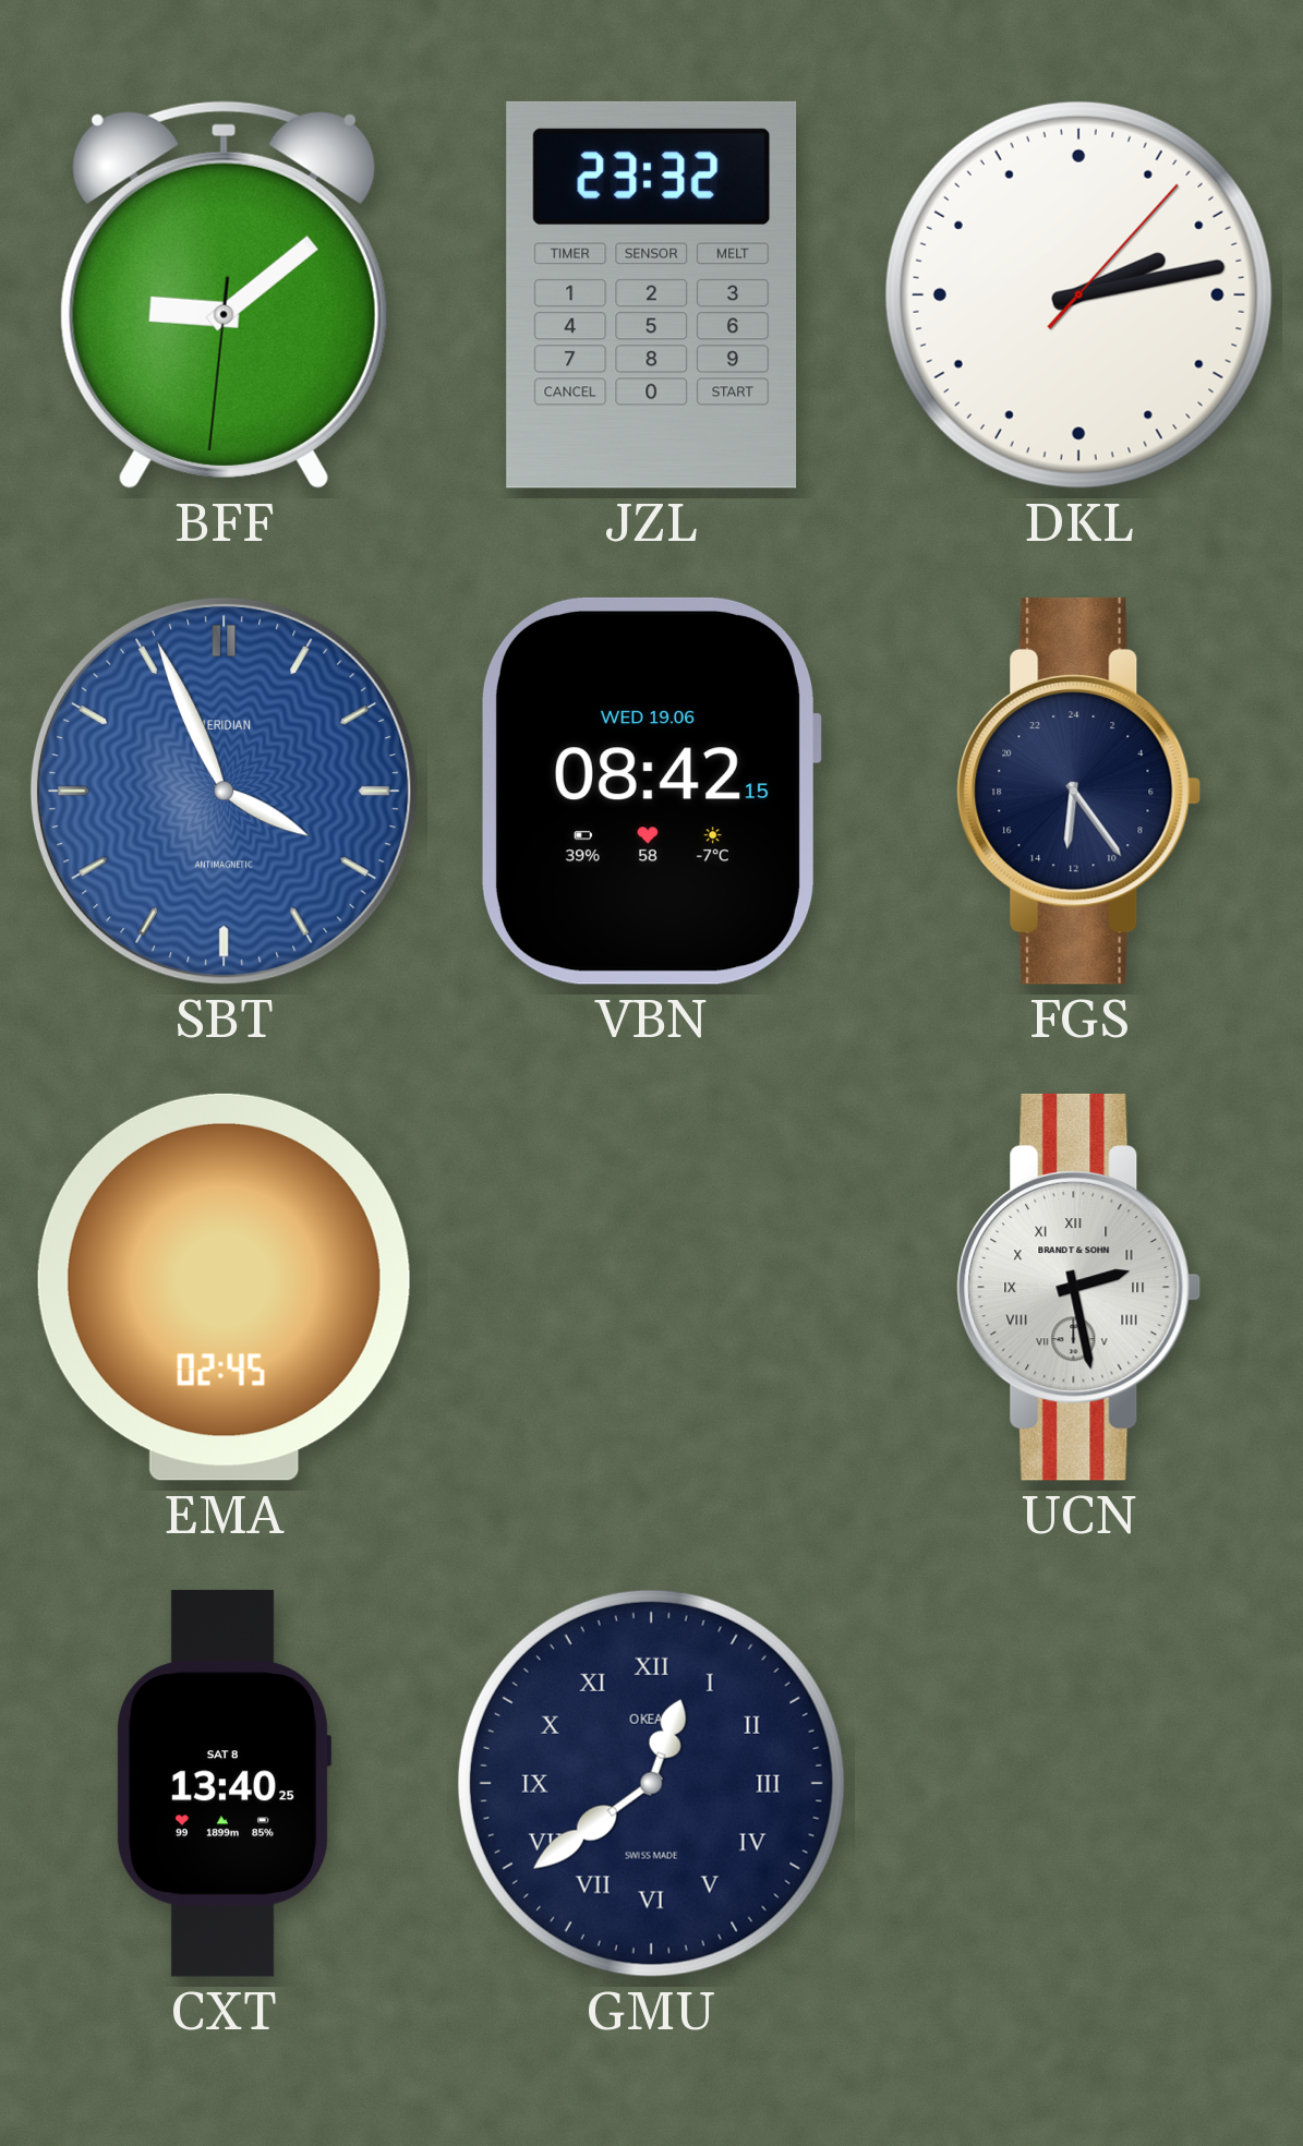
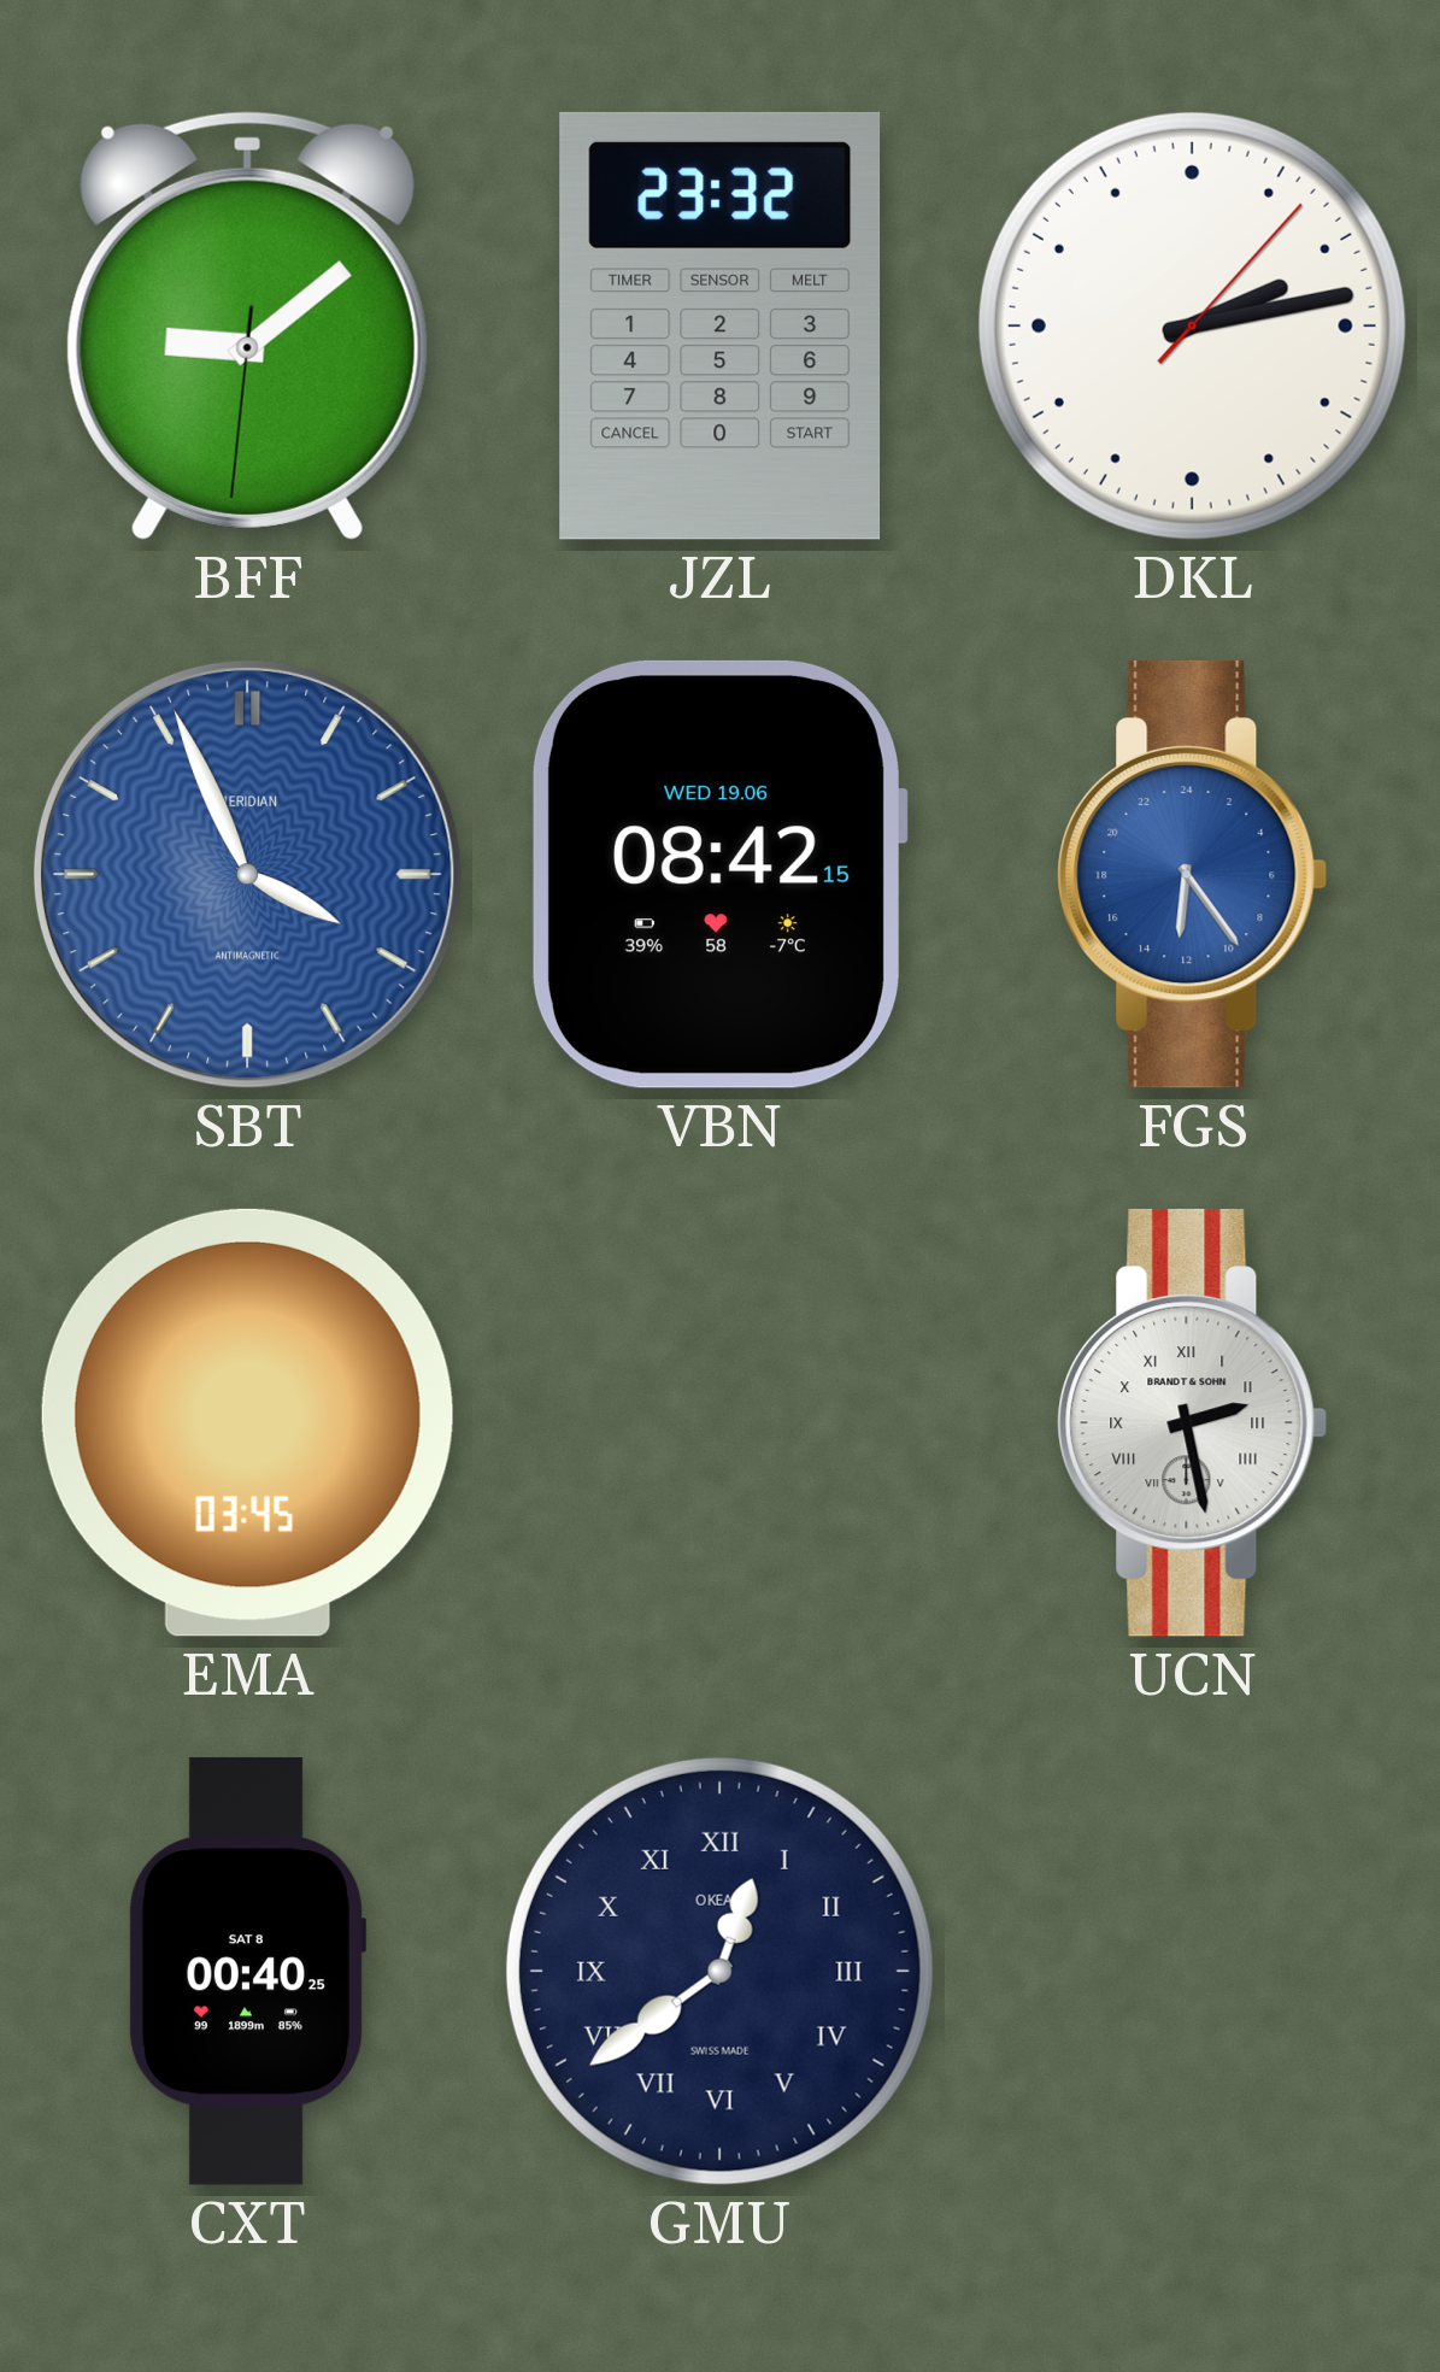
FGS dial: navy -> blue
EMA: 02:45 -> 03:45
CXT: 13:40 -> 00:40
